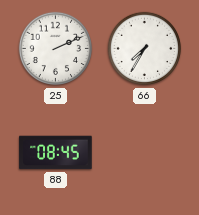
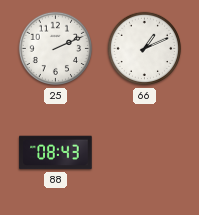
66: 7:35 -> 1:11
88: 08:45 -> 08:43
